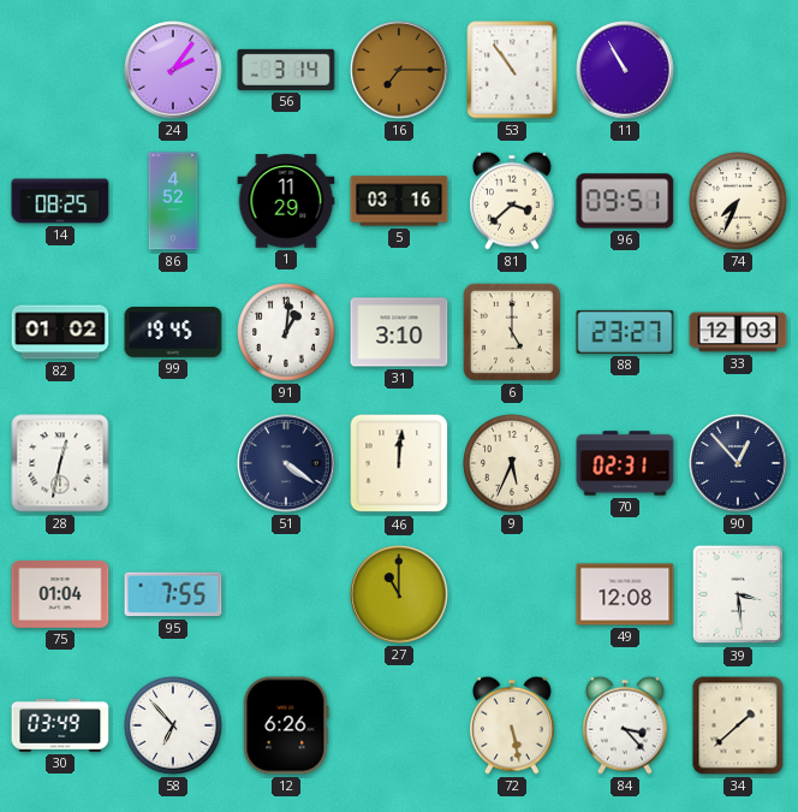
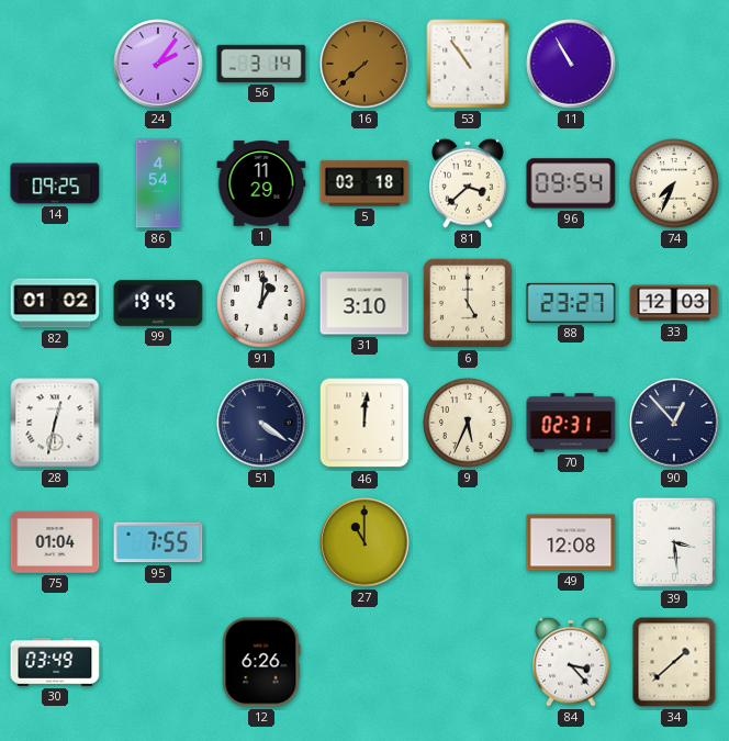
16: 7:15 -> 7:38
14: 08:25 -> 09:25
86: 4:52 -> 4:54
5: 03:16 -> 03:18
96: 09:51 -> 09:54
58: 6:53 -> none
72: 5:28 -> none
